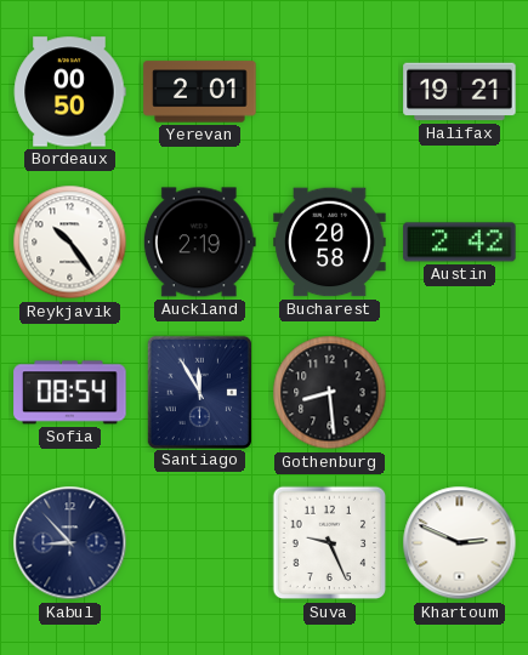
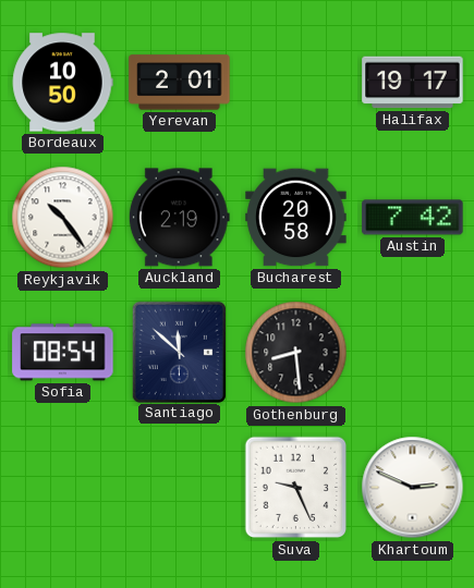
Bordeaux: 00:50 -> 10:50
Halifax: 19:21 -> 19:17
Austin: 2:42 -> 7:42
Santiago: 11:55 -> 11:52
Kabul: 8:53 -> none
